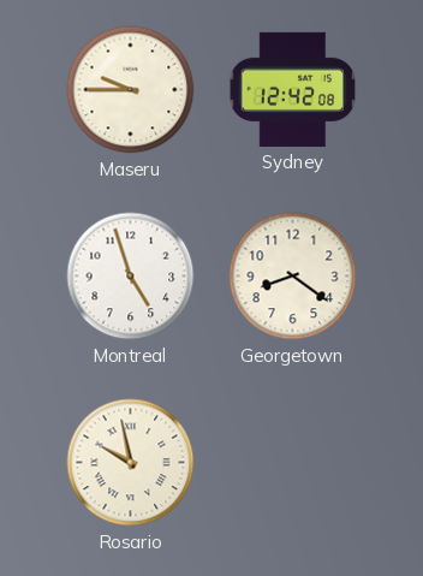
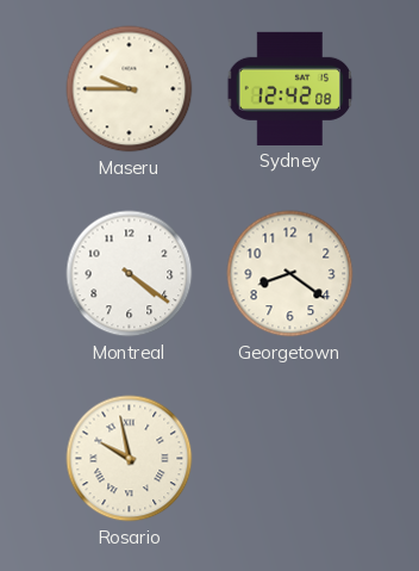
Montreal: 4:57 -> 4:21
